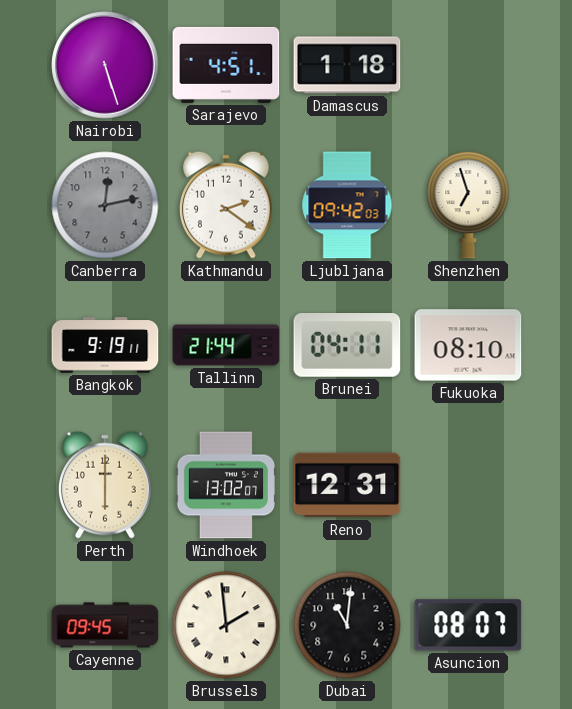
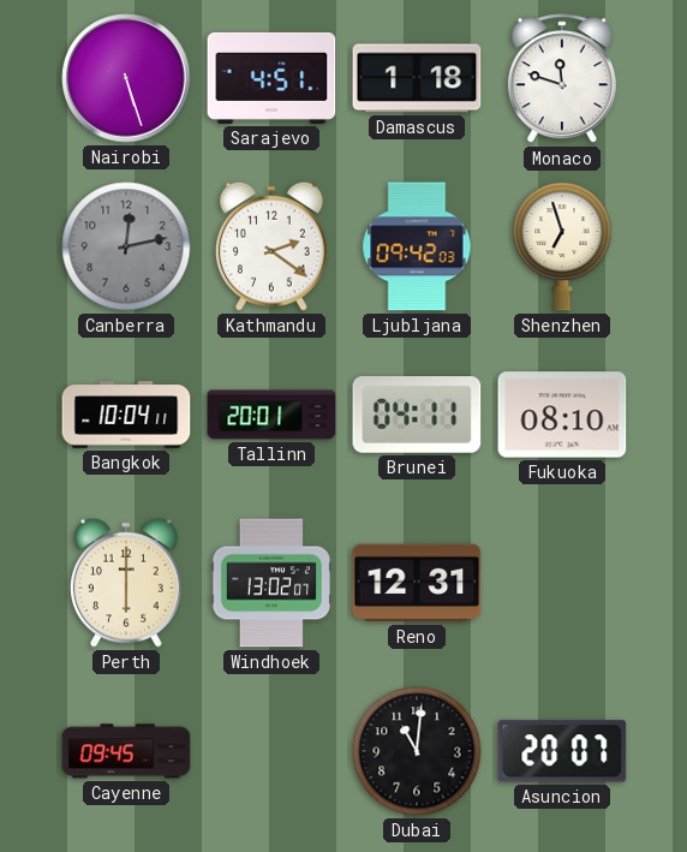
Monaco: none -> 11:48
Bangkok: 9:19 -> 10:04
Tallinn: 21:44 -> 20:01
Brussels: 1:59 -> none
Asuncion: 08:07 -> 20:07
